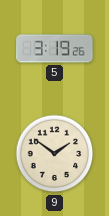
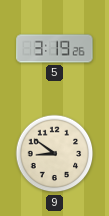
9: 1:51 -> 8:51
